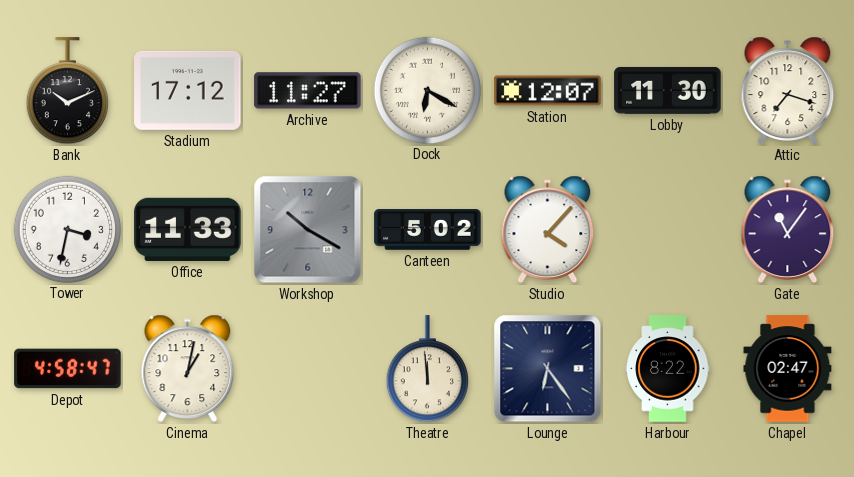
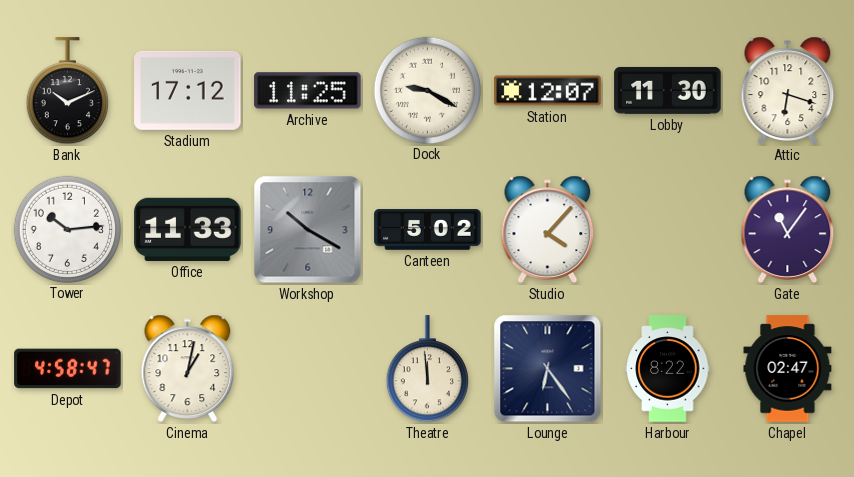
Archive: 11:27 -> 11:25
Dock: 6:20 -> 9:20
Attic: 7:18 -> 6:18
Tower: 3:32 -> 10:14
